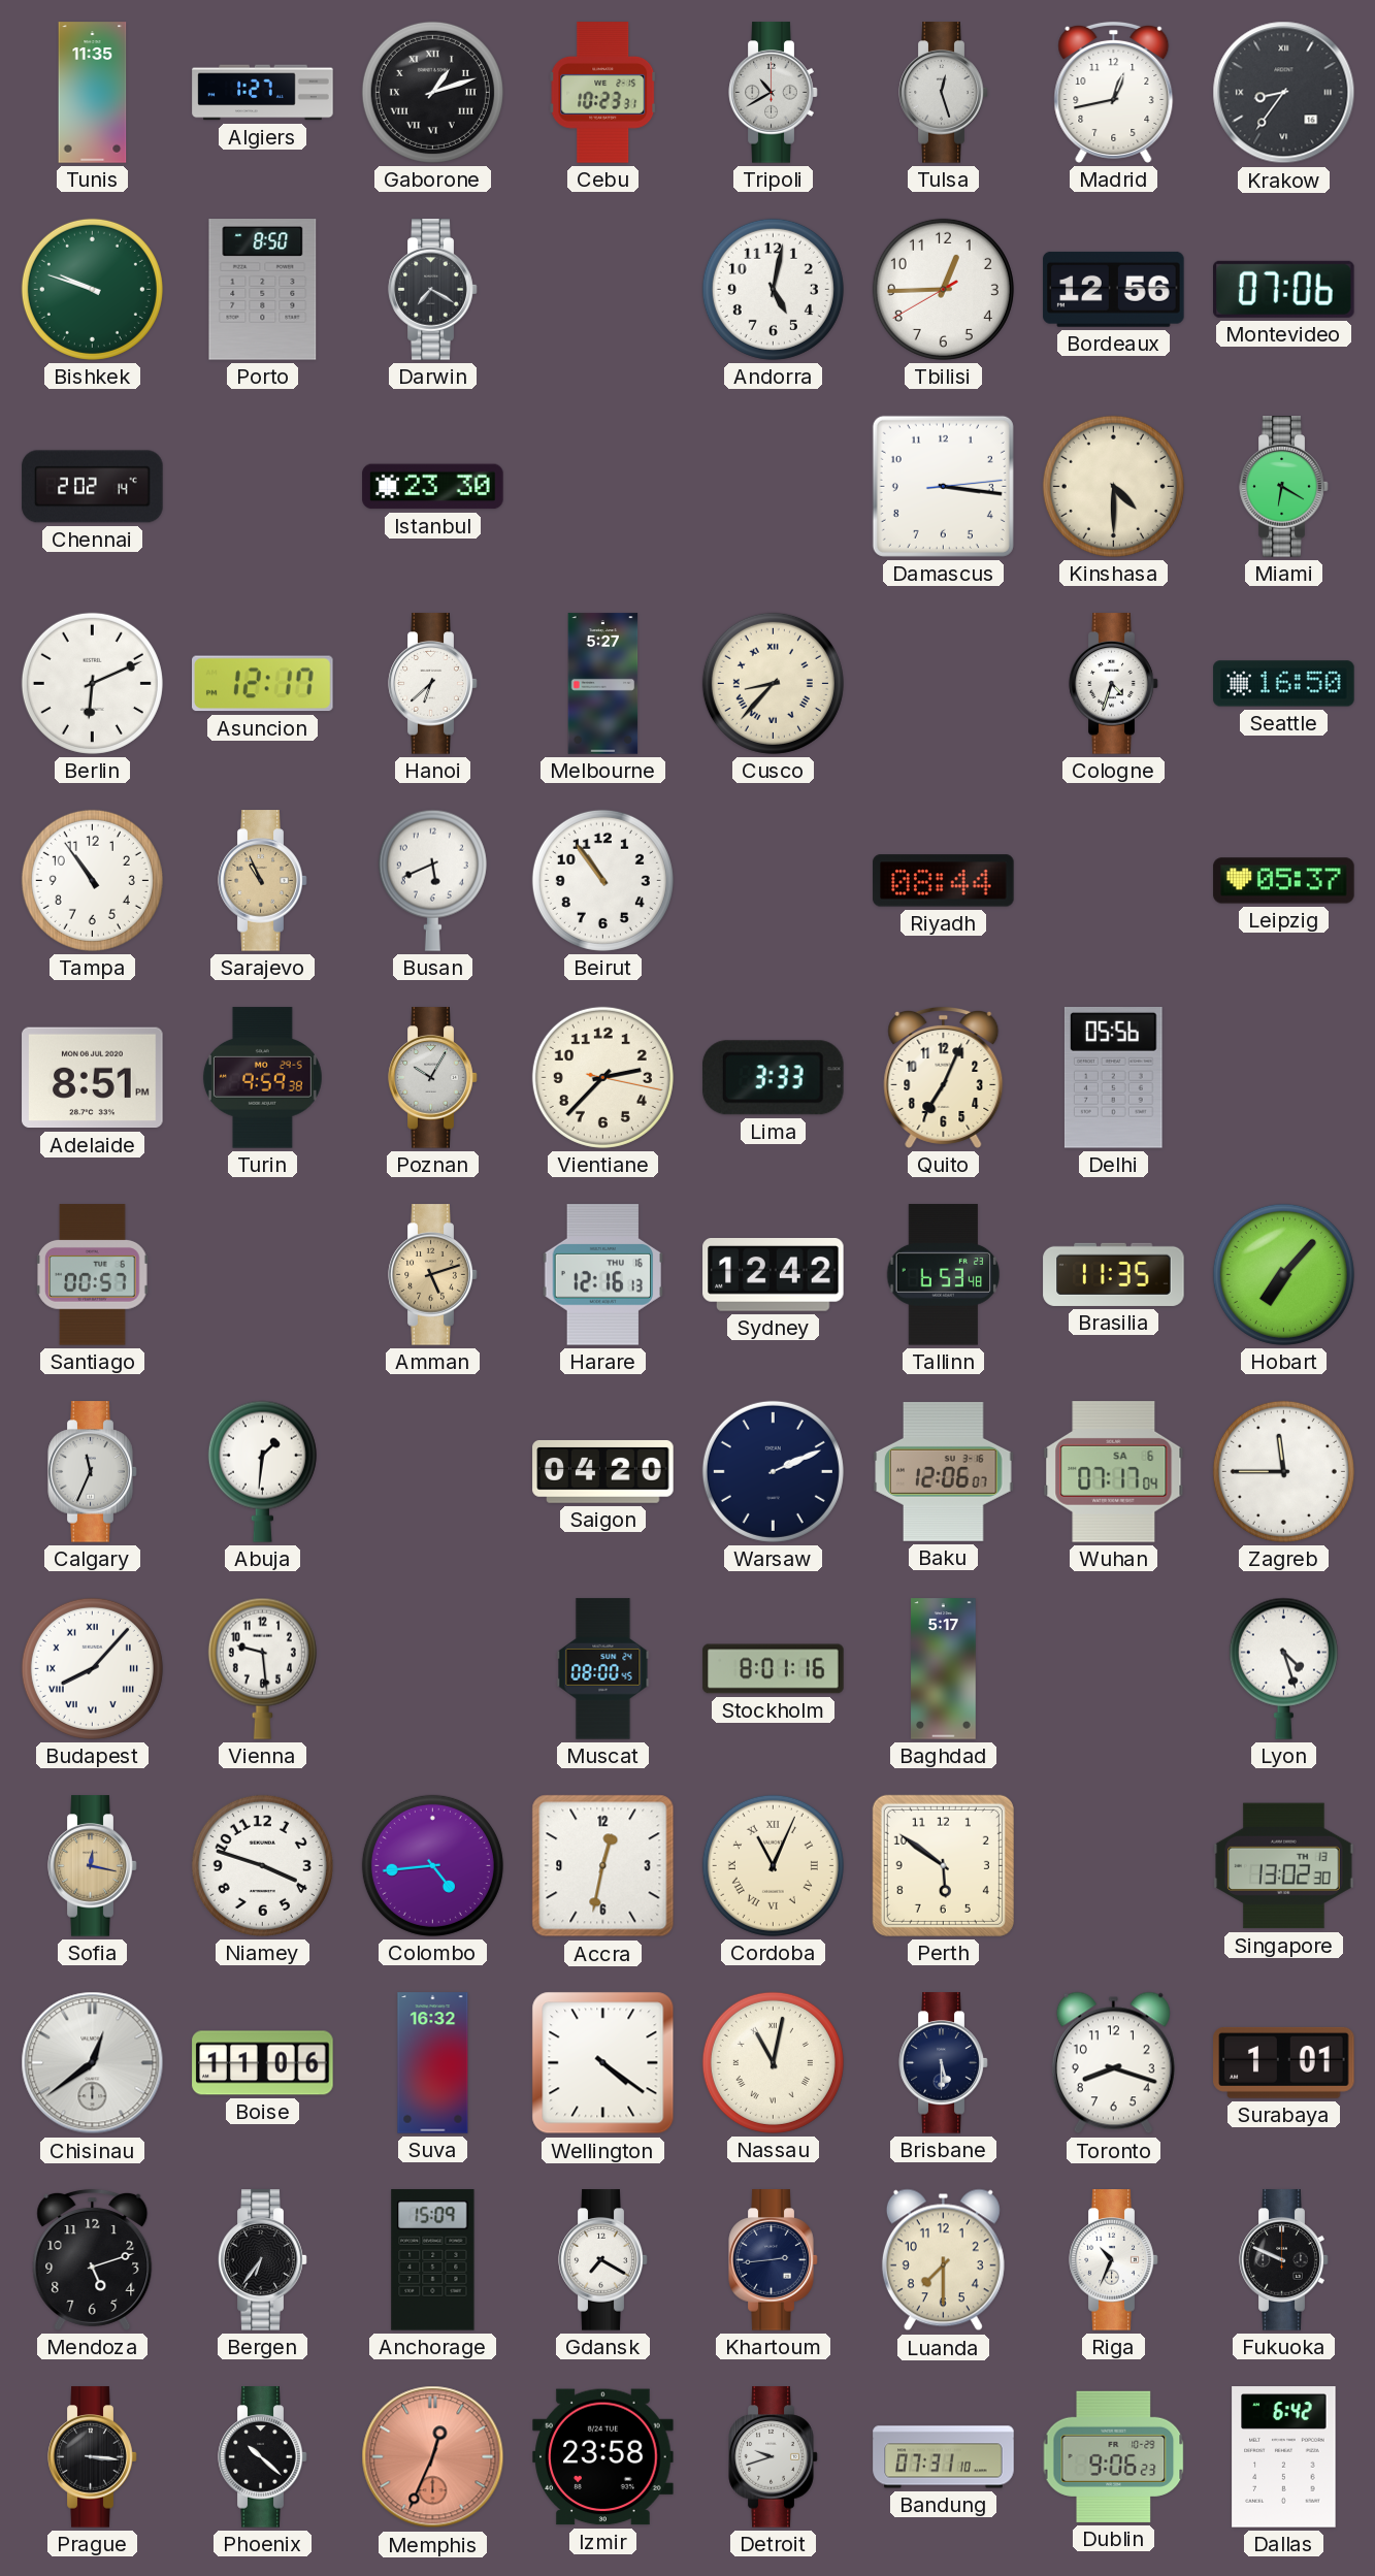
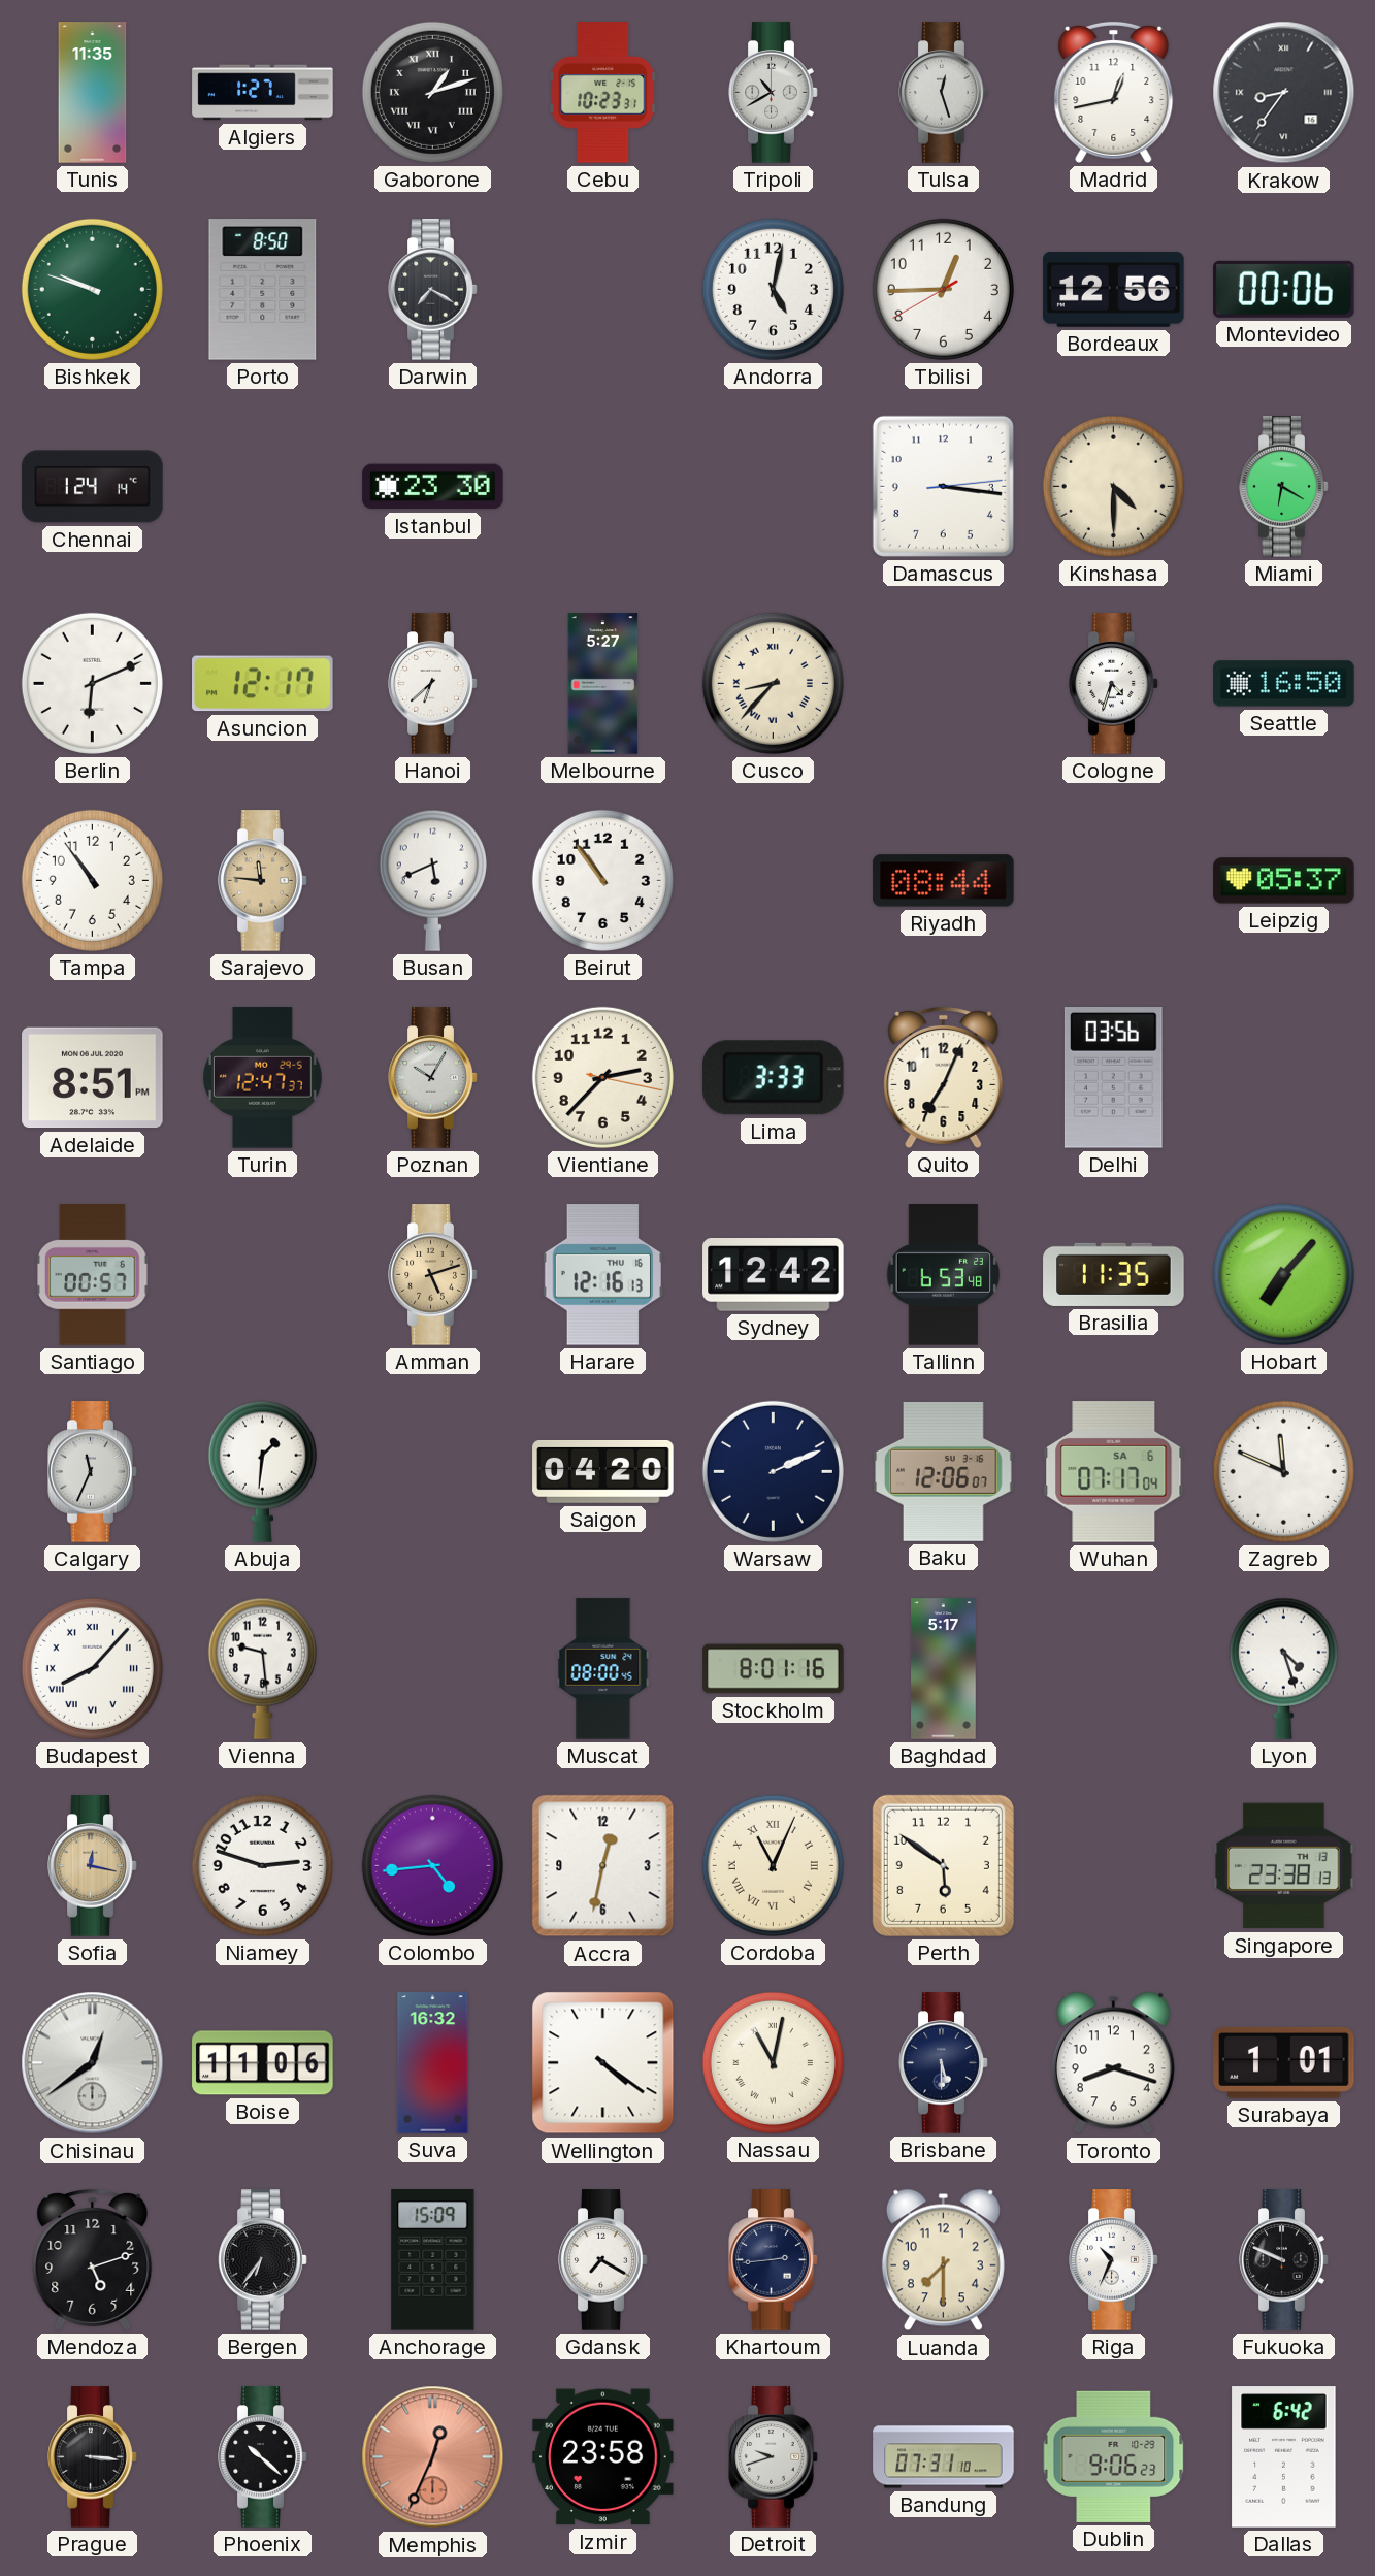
Montevideo: 07:06 -> 00:06
Chennai: 2:02 -> 1:24
Sarajevo: 10:56 -> 11:46
Turin: 9:59 -> 12:47
Delhi: 05:56 -> 03:56
Zagreb: 11:45 -> 11:49
Niamey: 3:48 -> 2:48
Singapore: 13:02 -> 23:38
